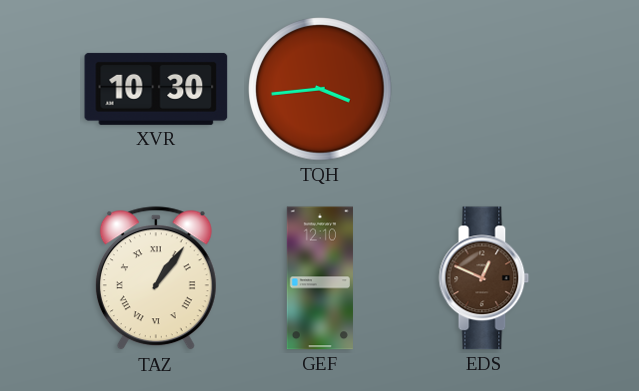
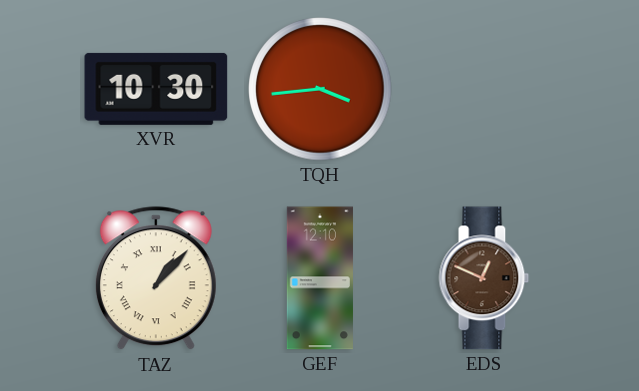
TAZ: 1:06 -> 1:07
